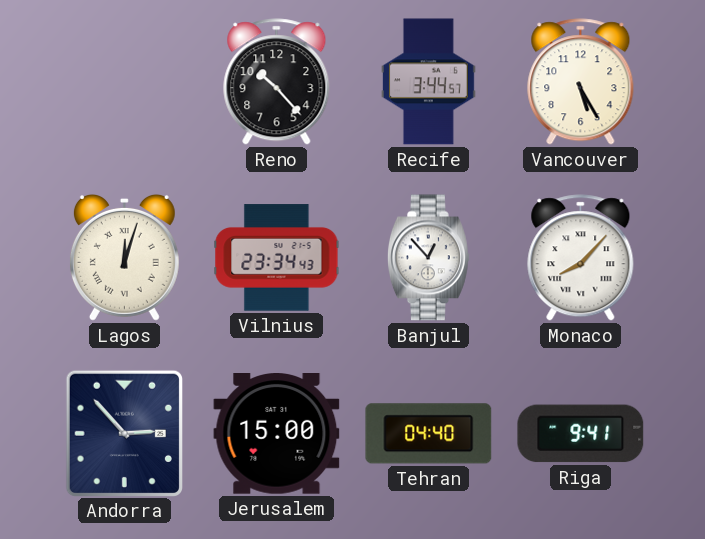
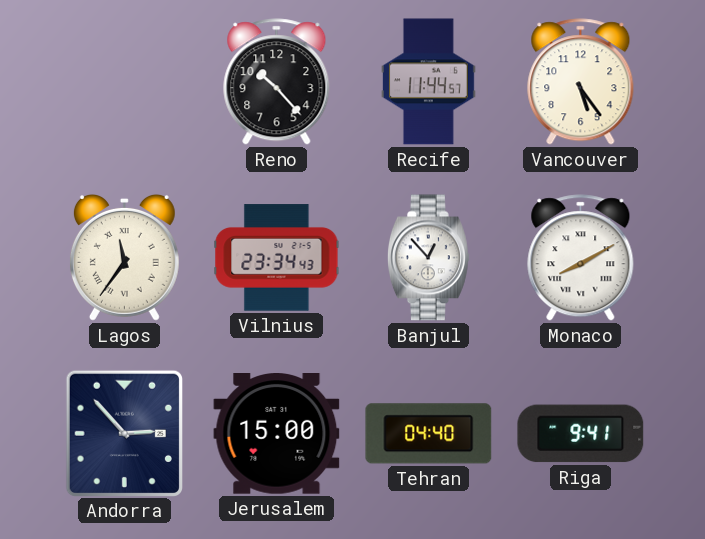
Recife: 3:44 -> 11:44
Vancouver: 5:25 -> 5:24
Lagos: 12:03 -> 11:36
Monaco: 8:07 -> 8:10
